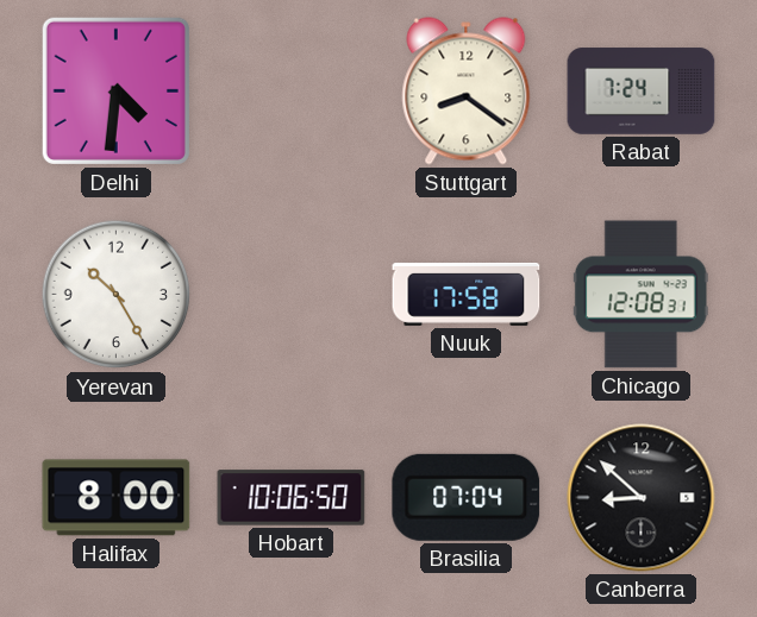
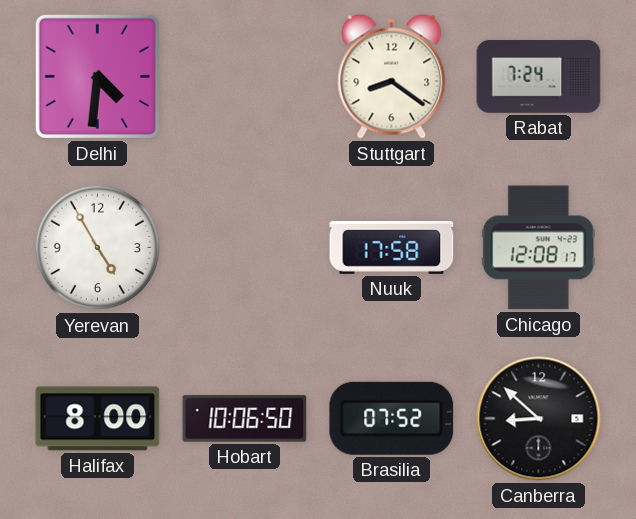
Yerevan: 10:25 -> 4:55
Chicago: 12:08:31 -> 12:08:17
Brasilia: 07:04 -> 07:52
